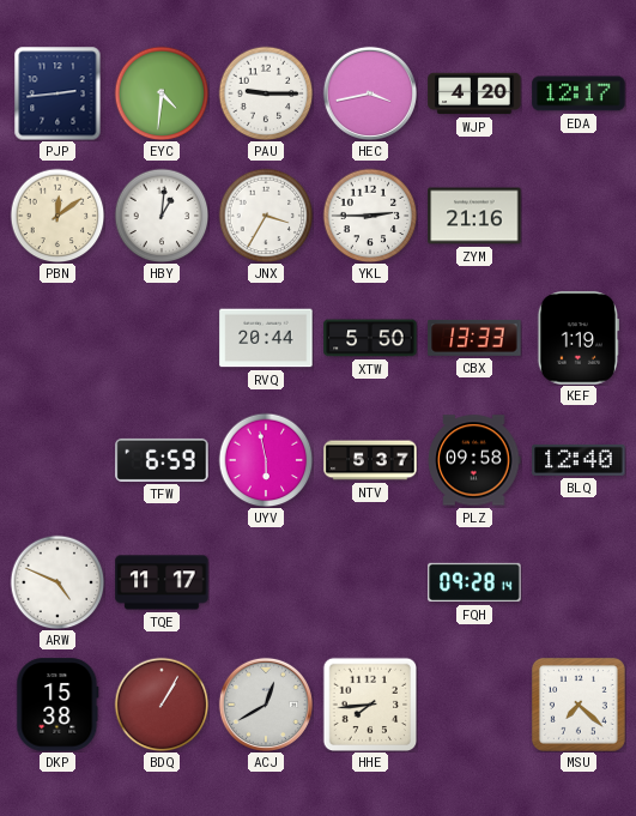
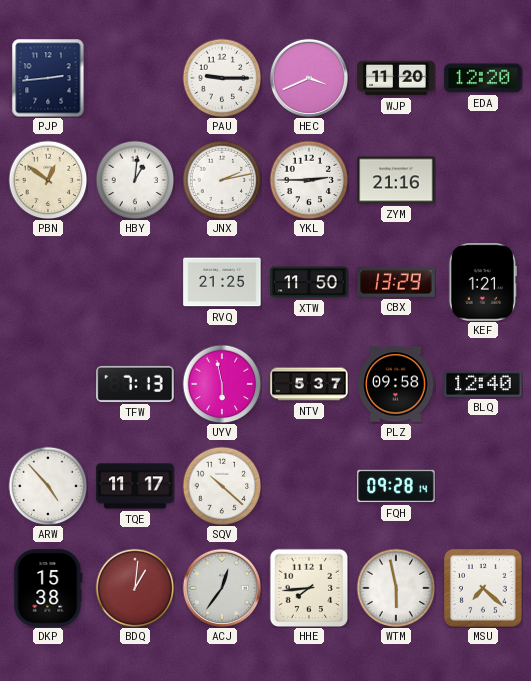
EYC: 4:31 -> none
HEC: 3:43 -> 3:41
WJP: 4:20 -> 11:20
EDA: 12:17 -> 12:20
PBN: 12:09 -> 12:51
JNX: 3:35 -> 2:13
RVQ: 20:44 -> 21:25
XTW: 5:50 -> 11:50
CBX: 13:33 -> 13:29
KEF: 1:19 -> 1:21
TFW: 6:59 -> 7:13
ARW: 4:49 -> 4:53
SQV: none -> 10:22
BDQ: 1:05 -> 1:01
ACJ: 12:40 -> 12:36
WTM: none -> 5:58
